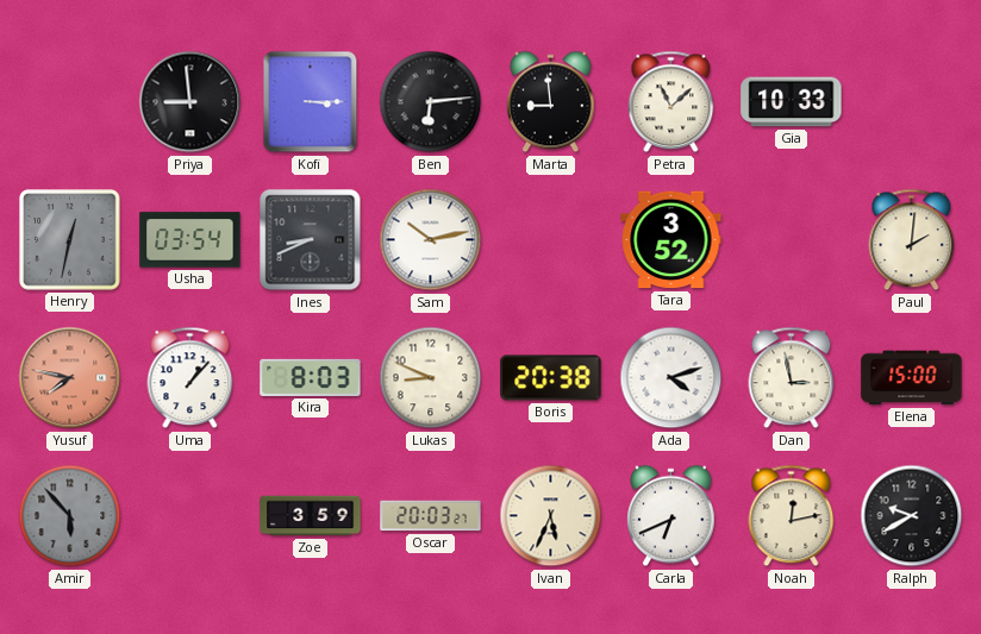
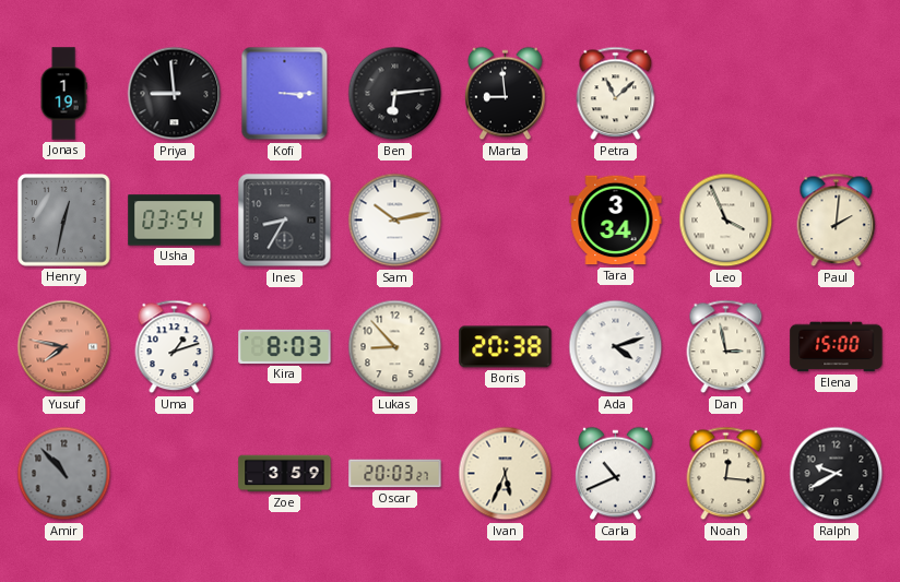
Jonas: none -> 1:19
Gia: 10:33 -> none
Ines: 8:41 -> 8:35
Tara: 3:52 -> 3:34
Leo: none -> 3:56
Uma: 1:07 -> 1:12
Lukas: 8:49 -> 8:53
Amir: 5:53 -> 10:53
Carla: 6:41 -> 10:41
Noah: 12:13 -> 12:16
